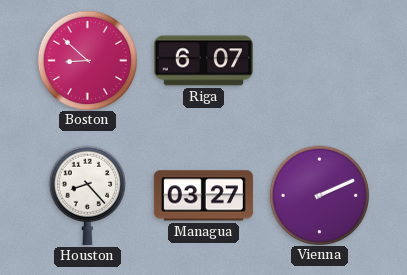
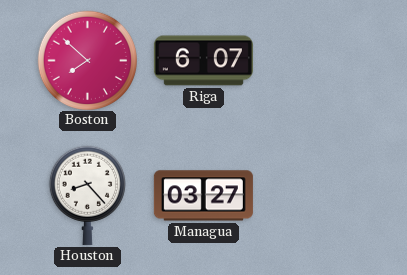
Boston: 8:52 -> 7:52
Vienna: 2:11 -> none
